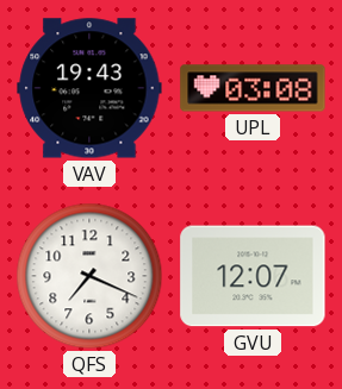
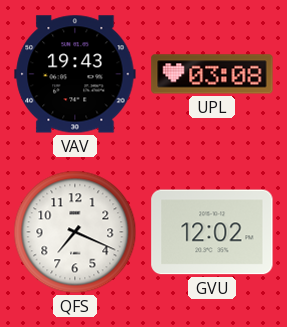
GVU: 12:07 -> 12:02
